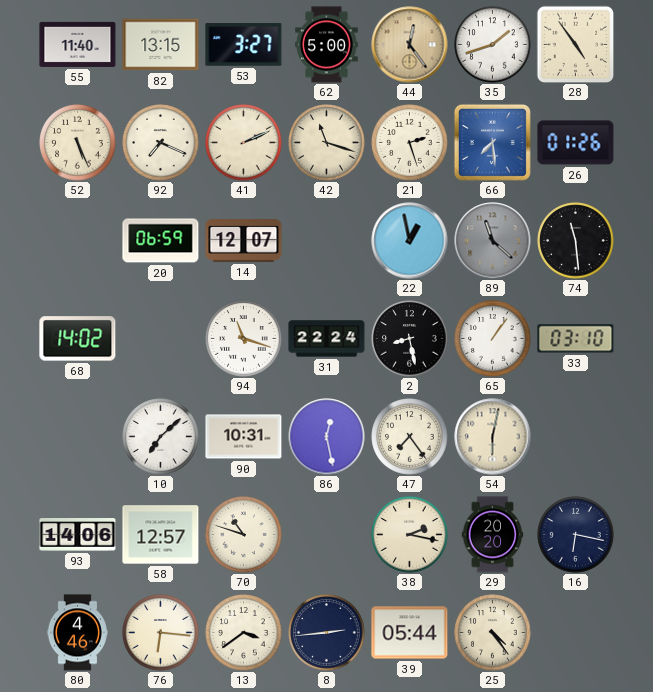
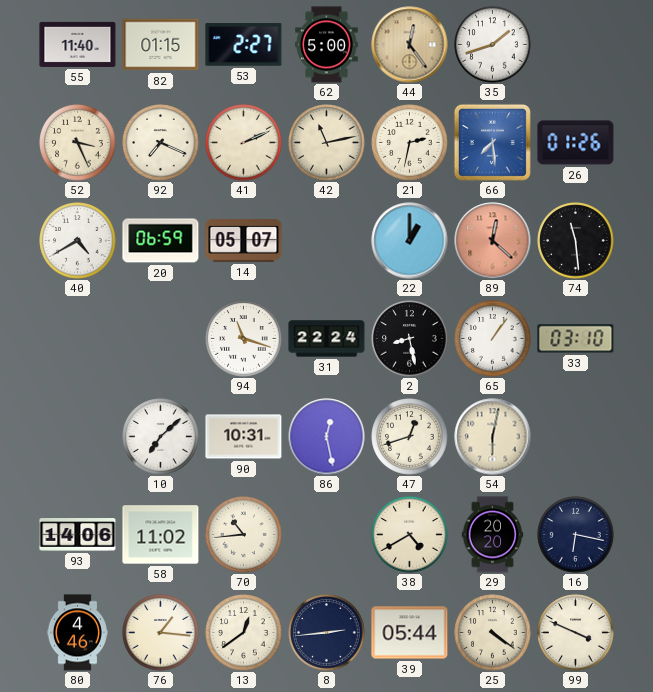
82: 13:15 -> 01:15
53: 3:27 -> 2:27
28: 4:54 -> none
52: 5:26 -> 3:26
42: 11:18 -> 11:13
21: 2:27 -> 2:32
40: none -> 4:40
14: 12:07 -> 05:07
22: 12:58 -> 1:00
89: 11:22 -> 12:22
89 dial: grey -> salmon
68: 14:02 -> none
47: 7:24 -> 12:42
58: 12:57 -> 11:02
70: 10:48 -> 10:44
38: 2:17 -> 4:40
76: 6:16 -> 1:16
13: 3:39 -> 12:39
25: 4:24 -> 4:21
99: none -> 3:49
